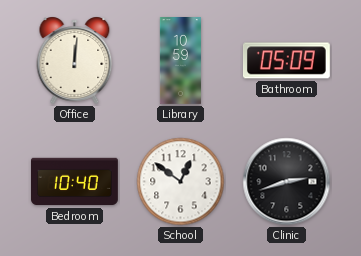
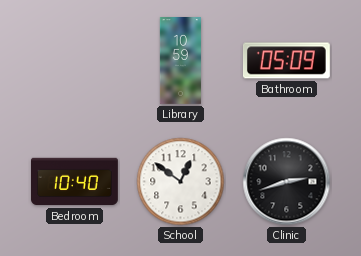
Office: 12:01 -> none
